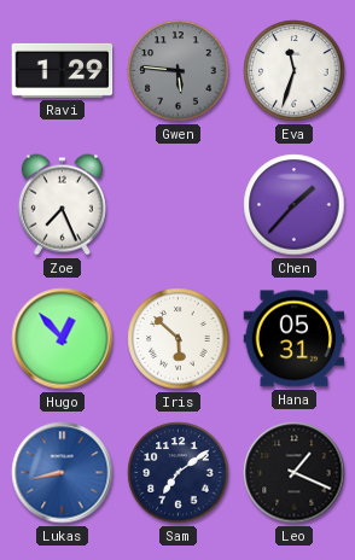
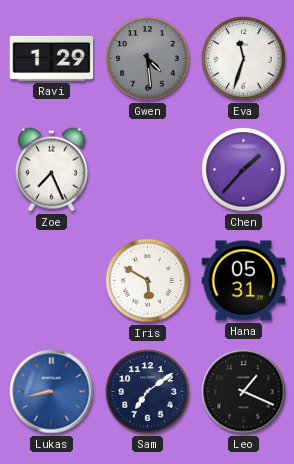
Gwen: 5:46 -> 4:29
Hugo: 12:53 -> none
Iris: 5:52 -> 5:50
